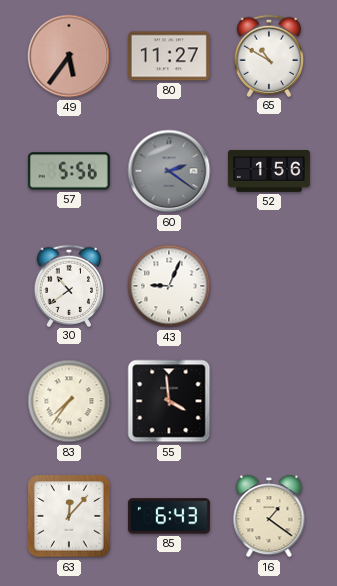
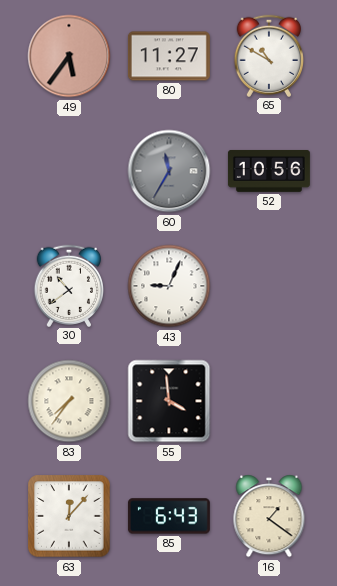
57: 5:56 -> none
60: 2:21 -> 11:35
52: 1:56 -> 10:56
